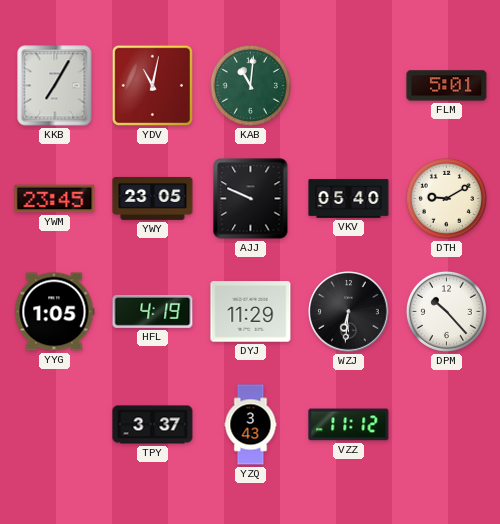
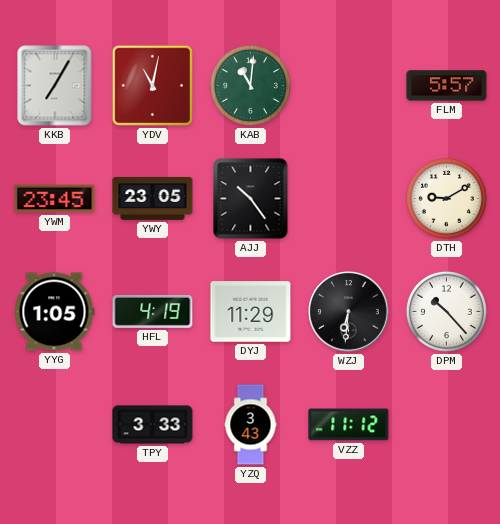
FLM: 5:01 -> 5:57
AJJ: 9:49 -> 10:24
VKV: 05:40 -> none
TPY: 3:37 -> 3:33
